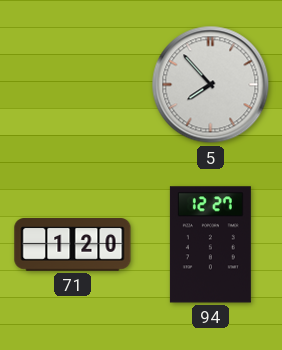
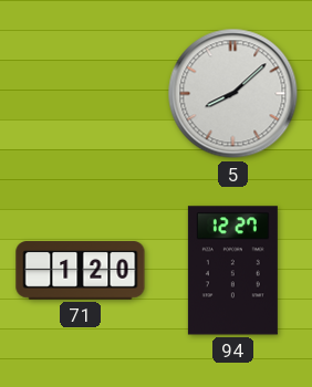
5: 7:53 -> 8:08
